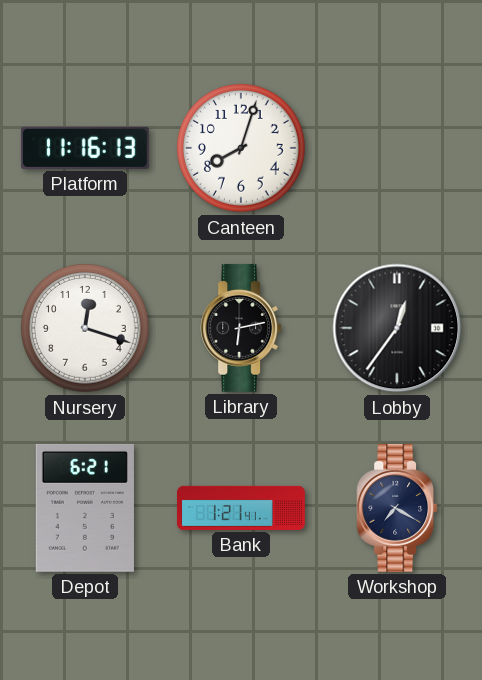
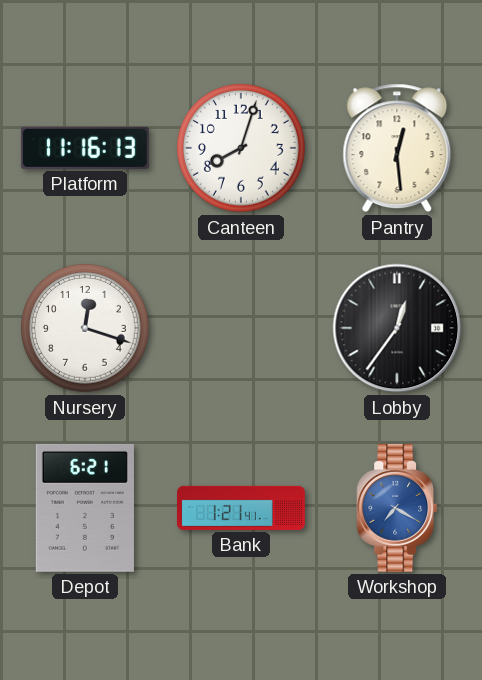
Pantry: none -> 12:29
Library: 6:13 -> none
Workshop dial: navy -> blue
